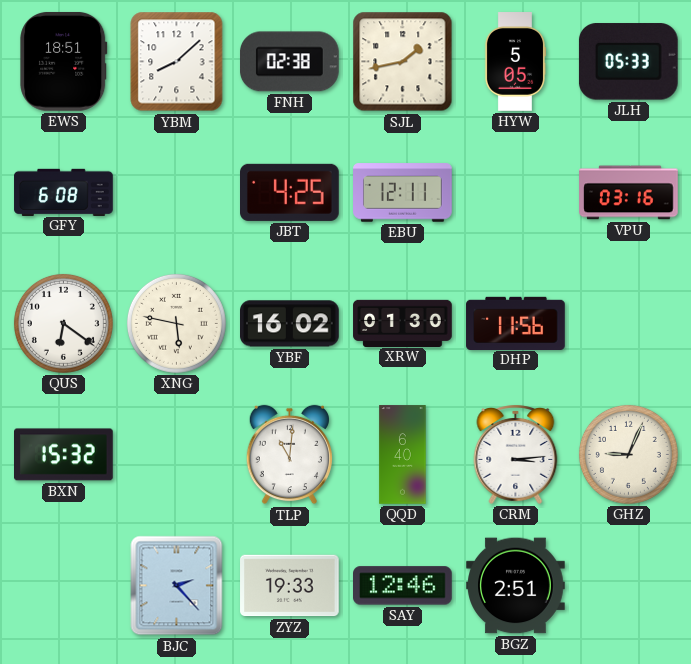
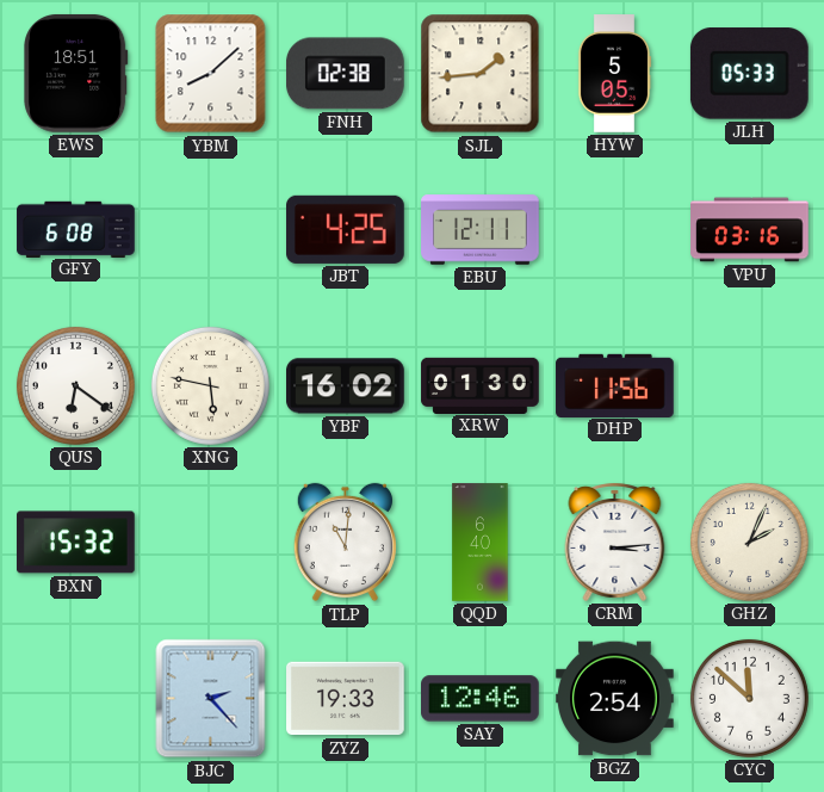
SJL: 1:43 -> 1:44
GHZ: 9:04 -> 2:04
BGZ: 2:51 -> 2:54
CYC: none -> 11:52
